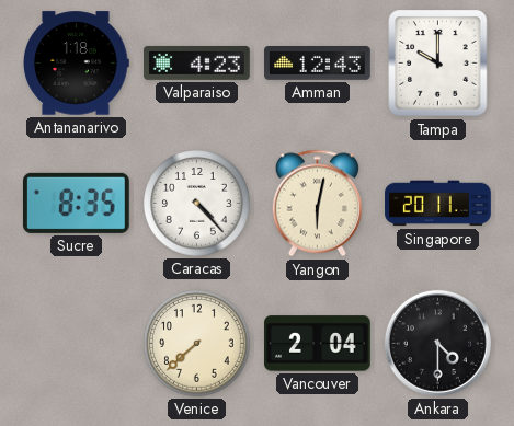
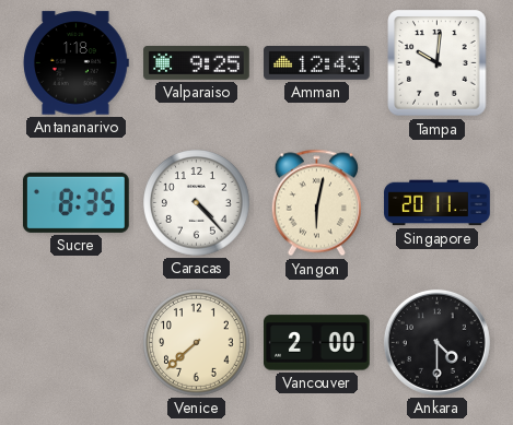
Valparaiso: 4:23 -> 9:25
Tampa: 10:00 -> 10:01
Vancouver: 2:04 -> 2:00
